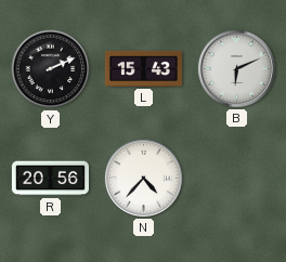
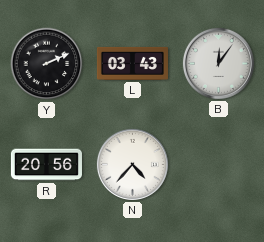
L: 15:43 -> 03:43
B: 6:11 -> 12:06
